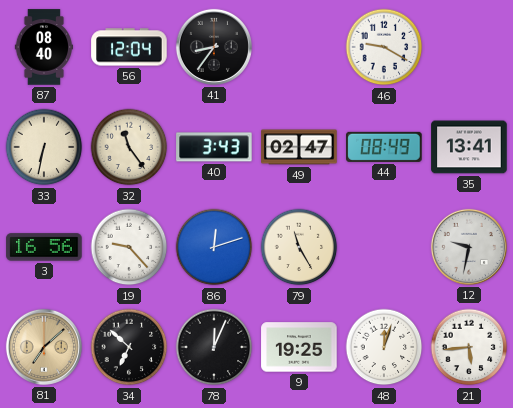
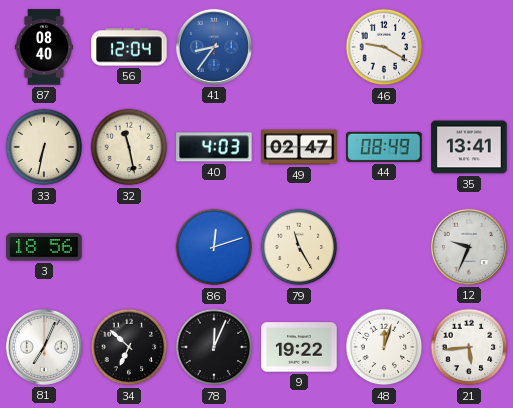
41 dial: black -> blue
32: 11:24 -> 11:28
40: 3:43 -> 4:03
3: 16:56 -> 18:56
19: 9:23 -> none
12: 9:32 -> 9:34
81: 7:08 -> 7:04
81 dial: champagne -> white
9: 19:25 -> 19:22
